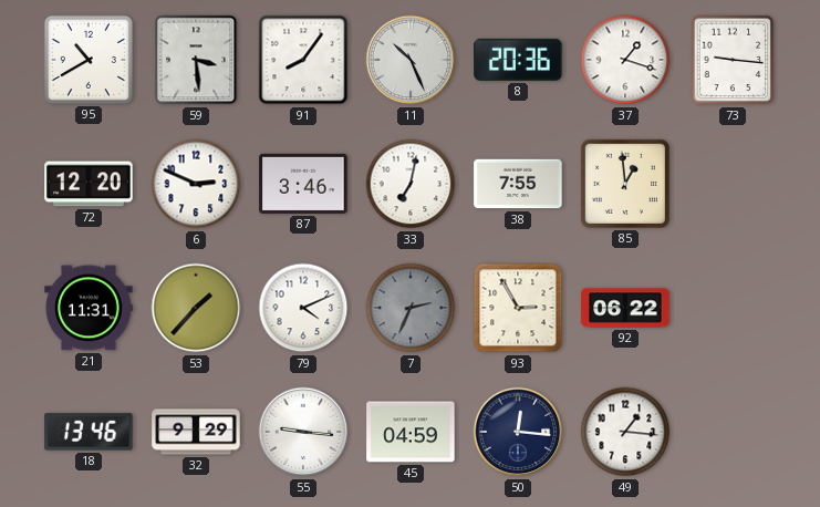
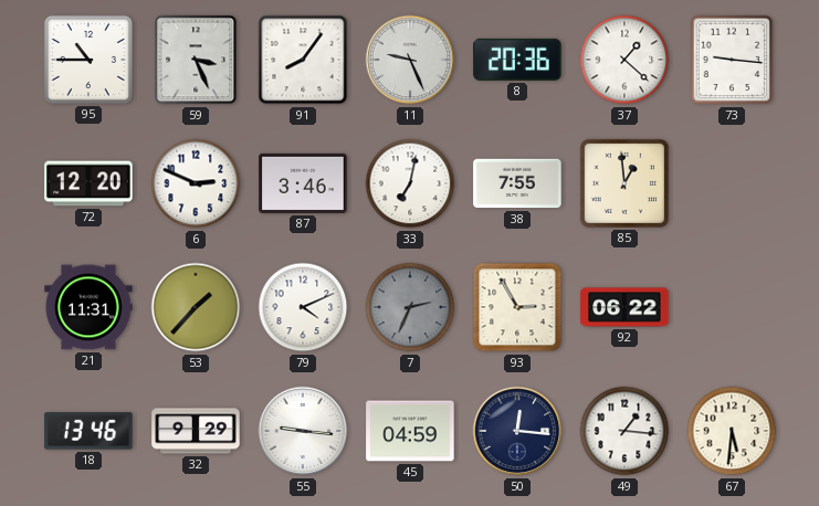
95: 10:40 -> 10:45
59: 3:29 -> 3:26
11: 10:26 -> 9:26
37: 1:18 -> 1:22
67: none -> 5:31
